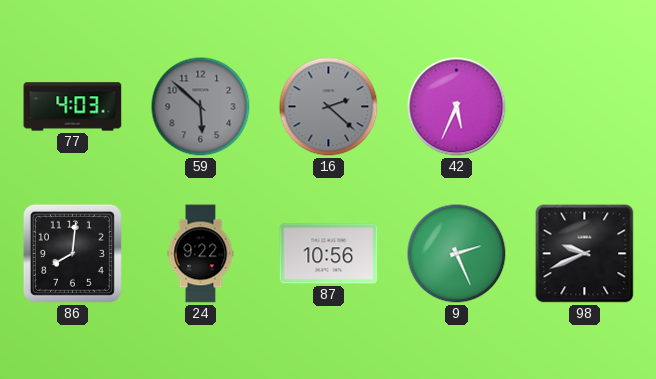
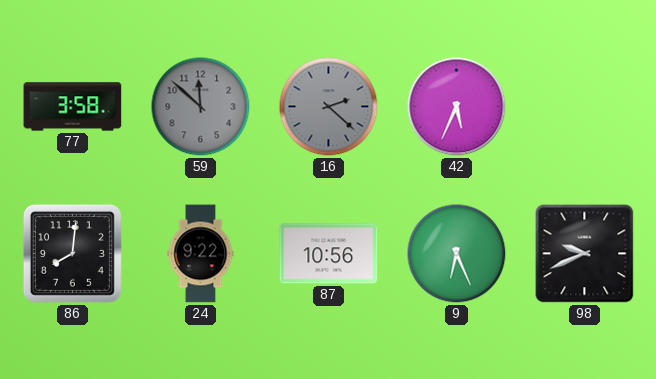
77: 4:03 -> 3:58
59: 5:52 -> 11:52
9: 2:26 -> 6:26
